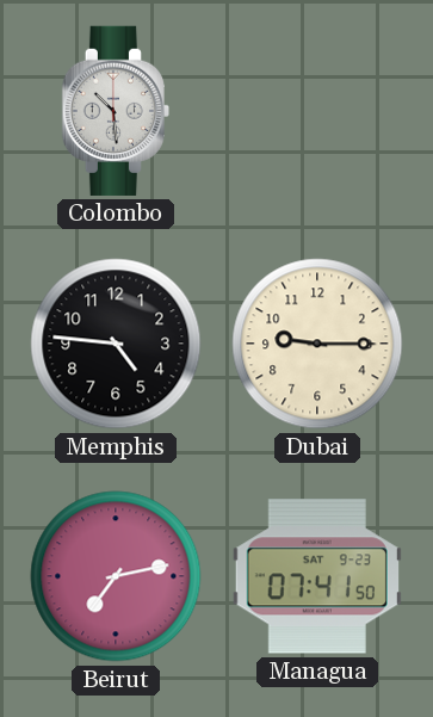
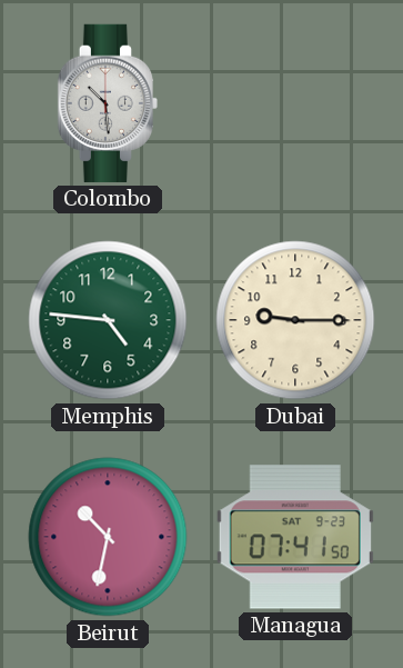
Memphis dial: black -> green
Beirut: 7:13 -> 10:32
